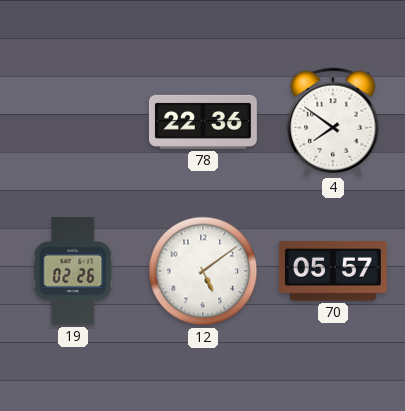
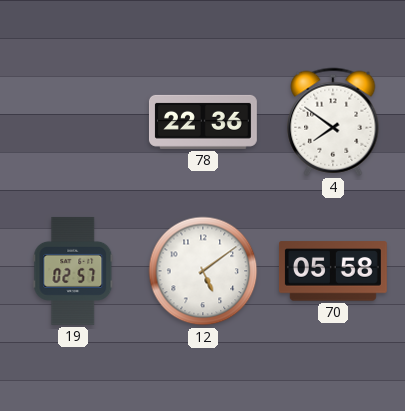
19: 02:26 -> 02:57
70: 05:57 -> 05:58
